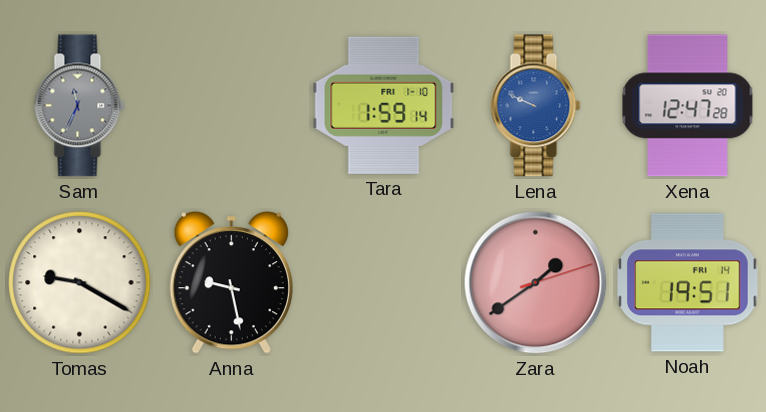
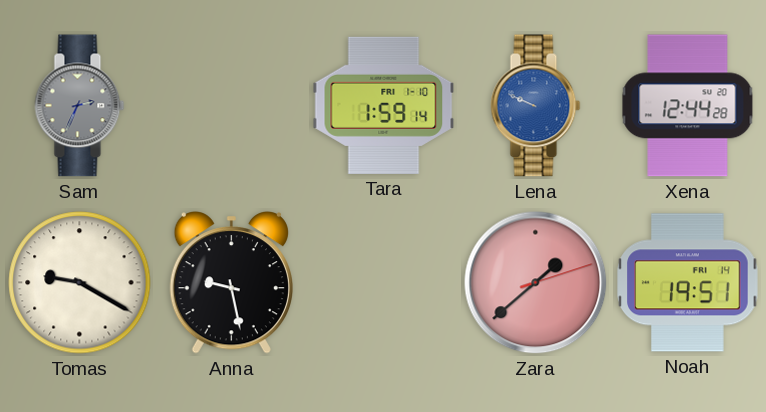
Sam: 11:34 -> 2:34
Xena: 12:47 -> 12:44
Zara: 1:39 -> 1:38
